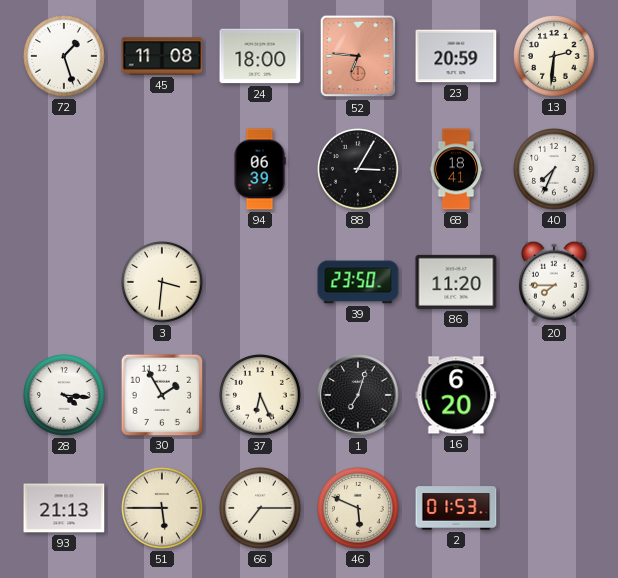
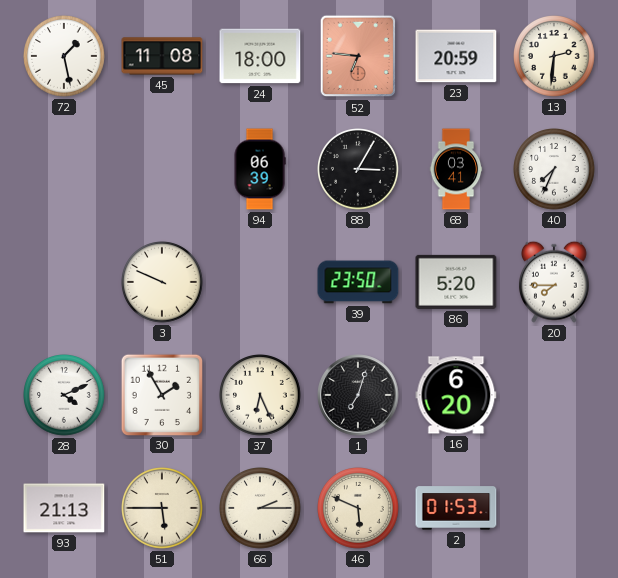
72: 1:27 -> 1:28
68: 18:41 -> 03:41
3: 3:31 -> 9:49
86: 11:20 -> 5:20
28: 4:16 -> 4:11
66: 7:15 -> 2:15
